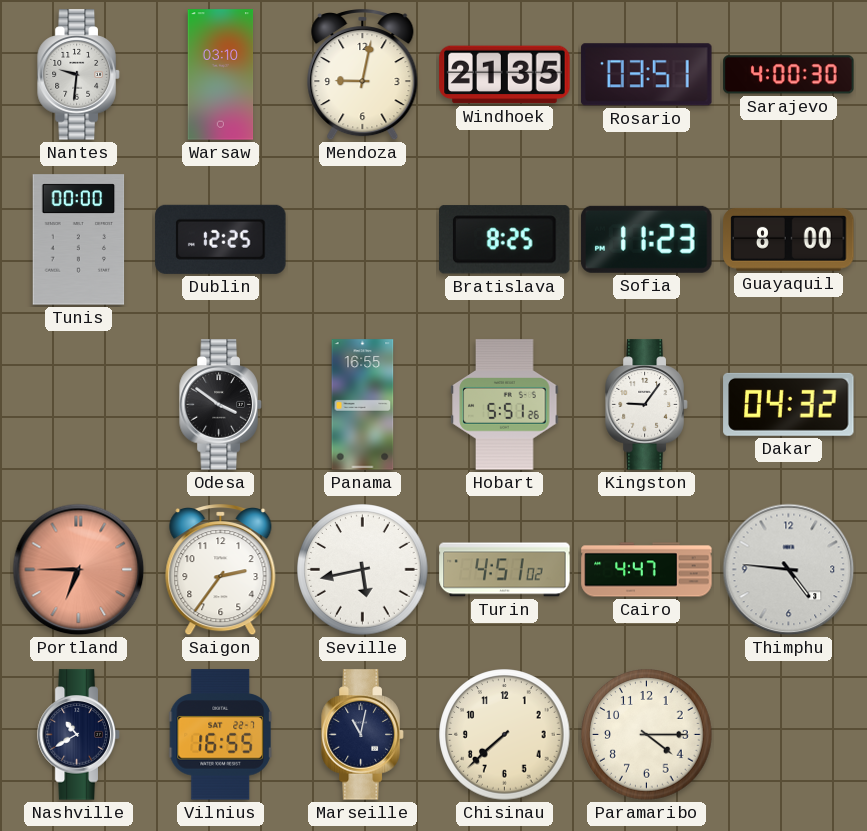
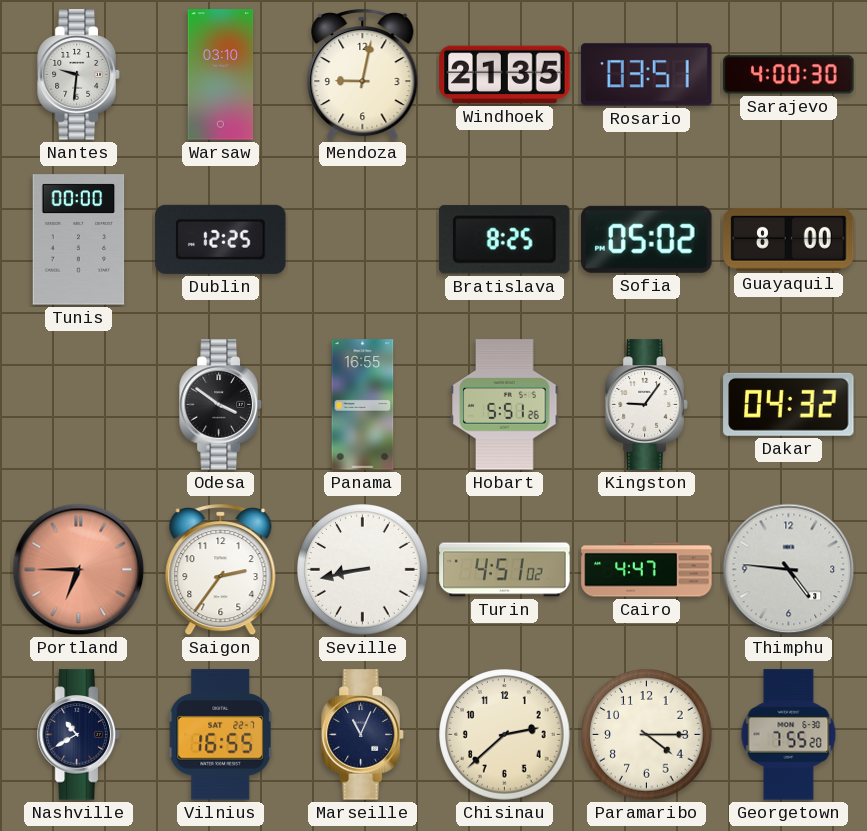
Sofia: 11:23 -> 05:02
Seville: 5:43 -> 8:43
Marseille: 11:02 -> 11:04
Chisinau: 7:38 -> 2:38
Georgetown: none -> 7:55
